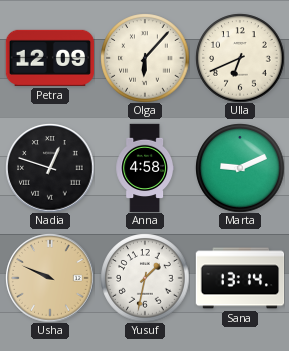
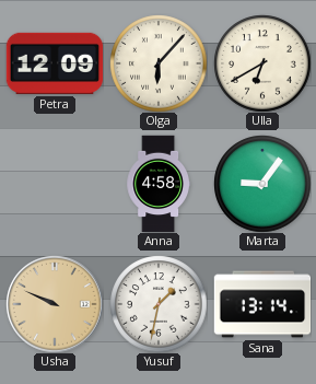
Ulla: 6:41 -> 6:40
Nadia: 12:48 -> none
Marta: 9:11 -> 9:06
